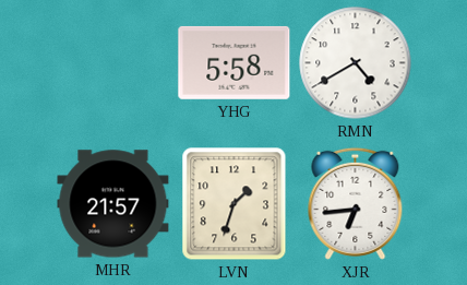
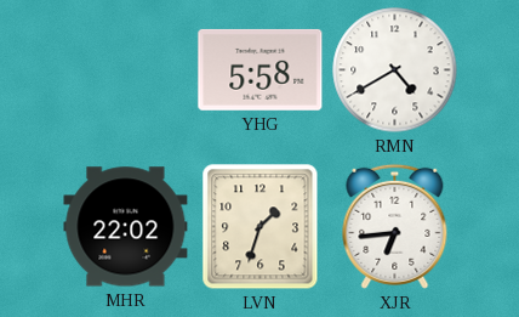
MHR: 21:57 -> 22:02
